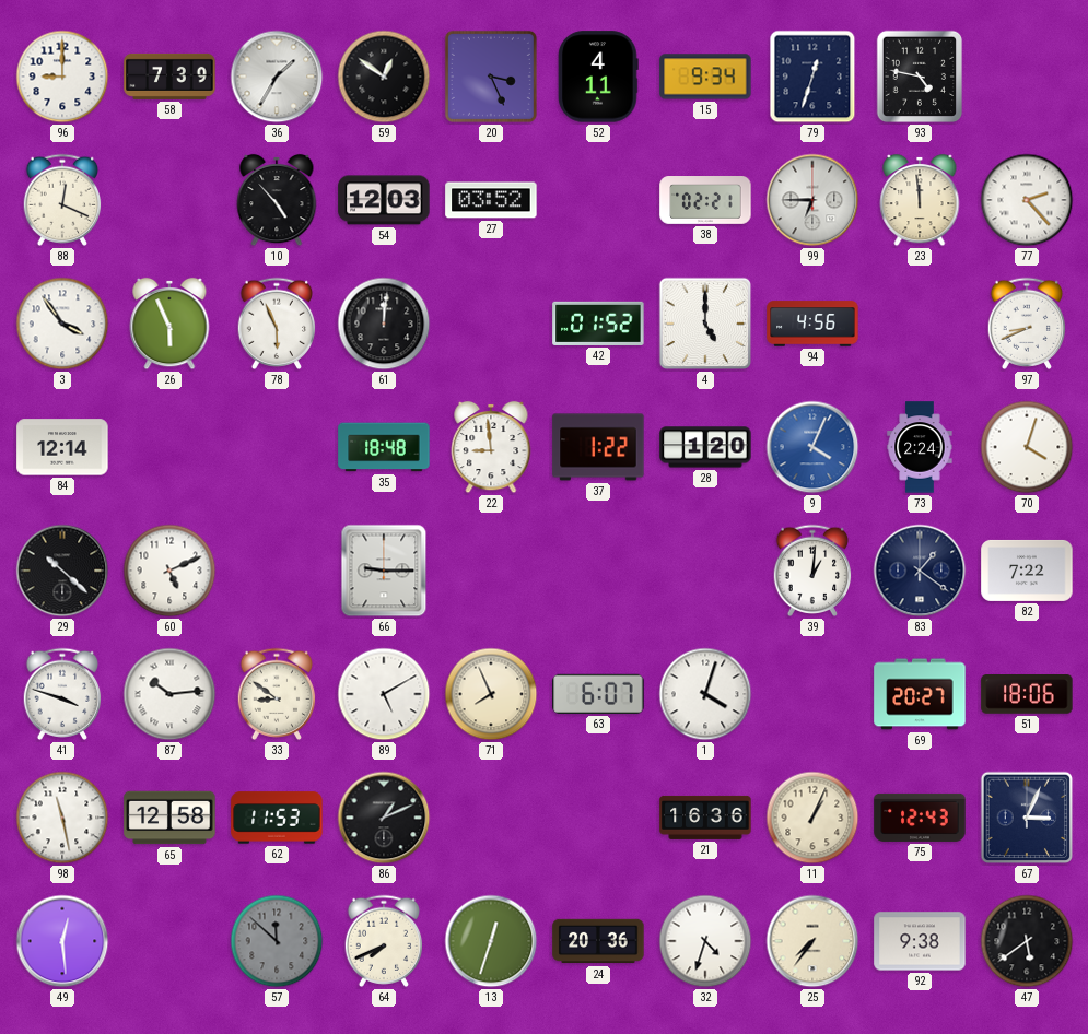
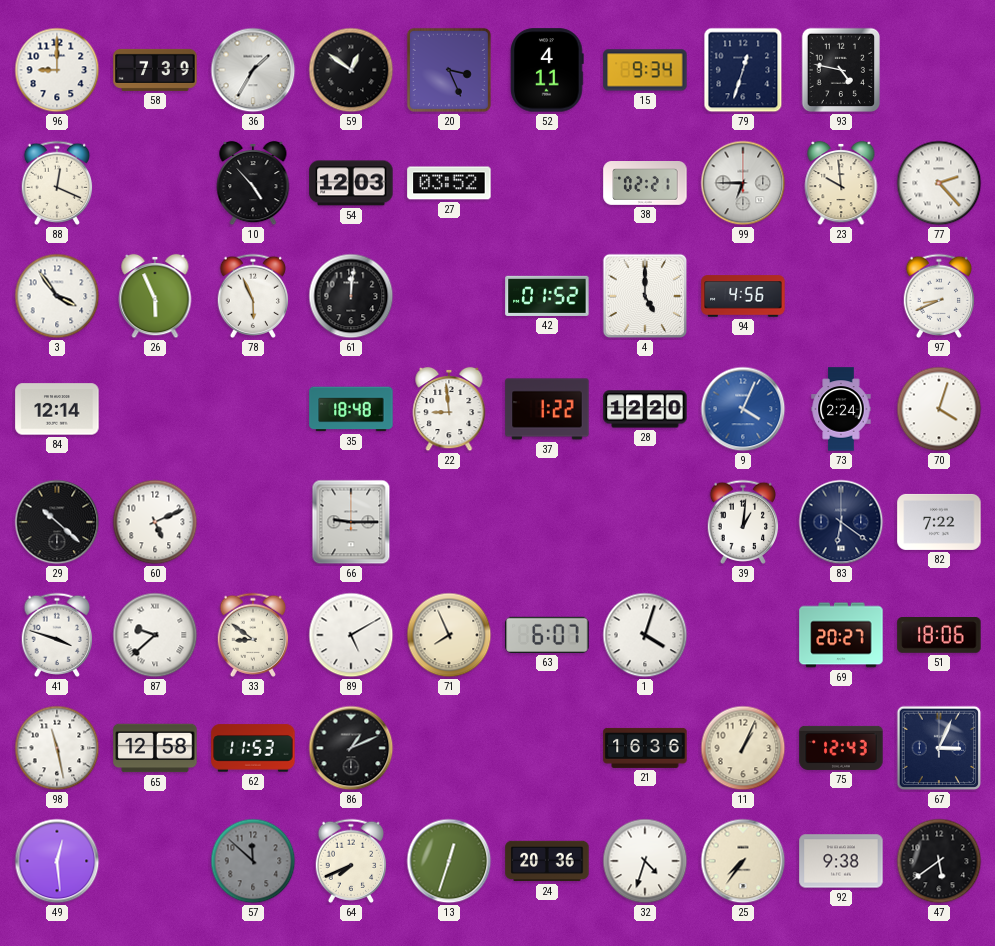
23: 11:59 -> 9:59
28: 1:20 -> 12:20
83: 1:21 -> 6:21
87: 10:14 -> 9:38
